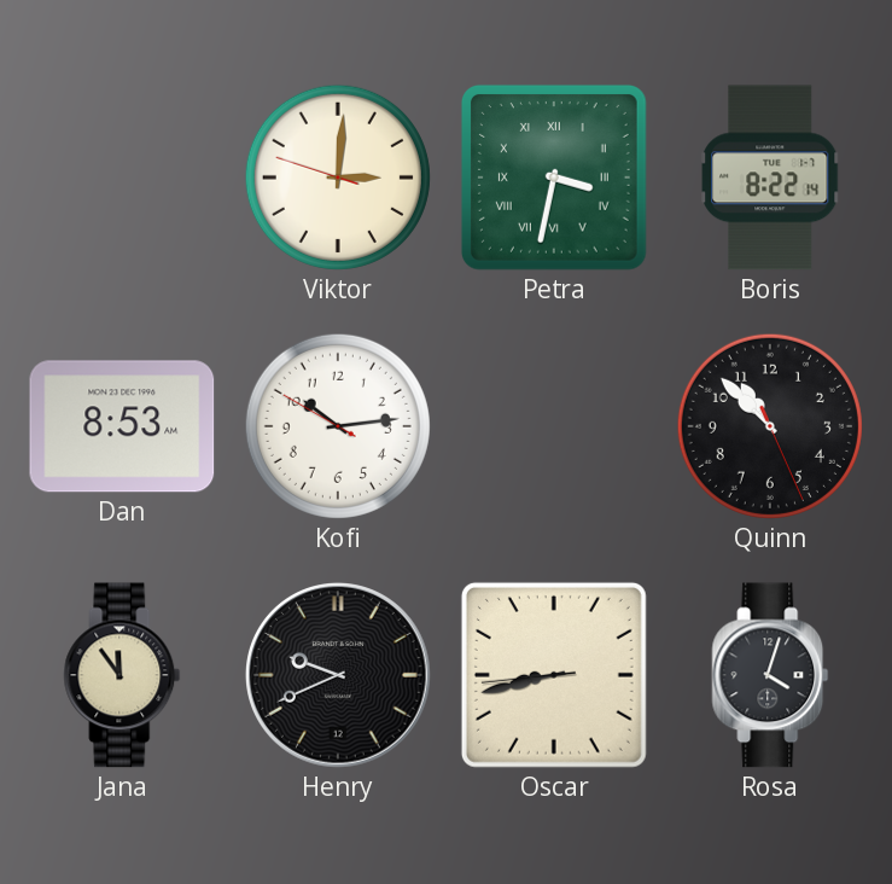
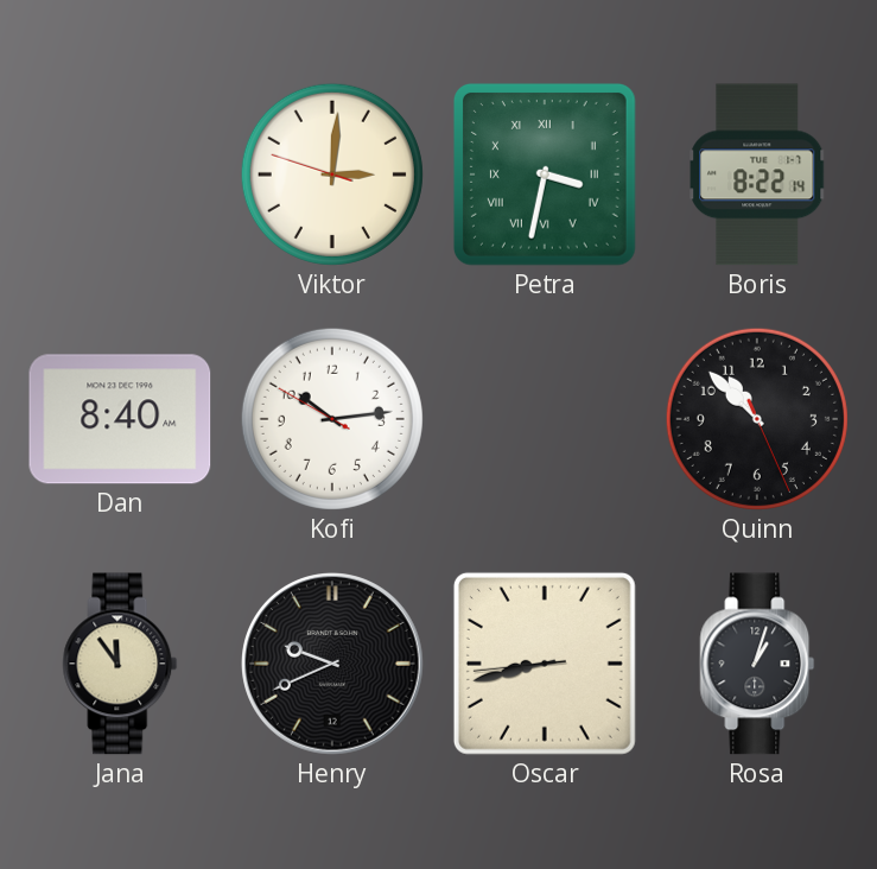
Dan: 8:53 -> 8:40
Rosa: 4:03 -> 1:03
